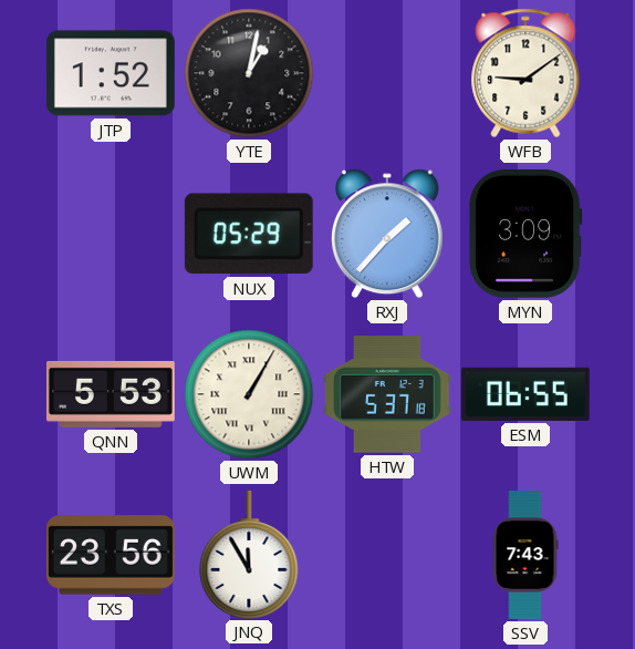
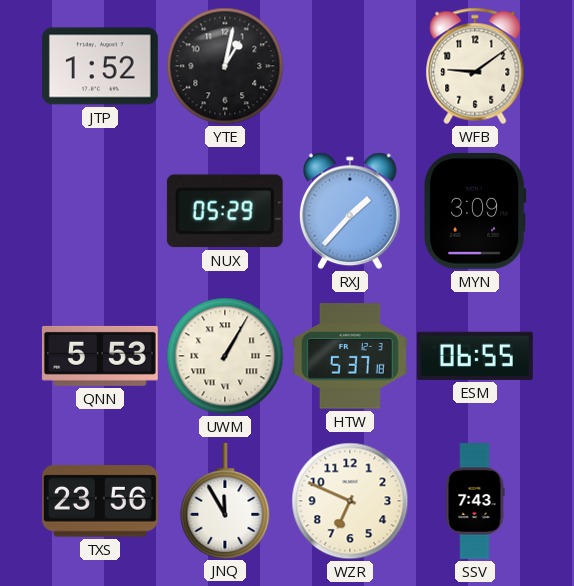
WZR: none -> 6:49
